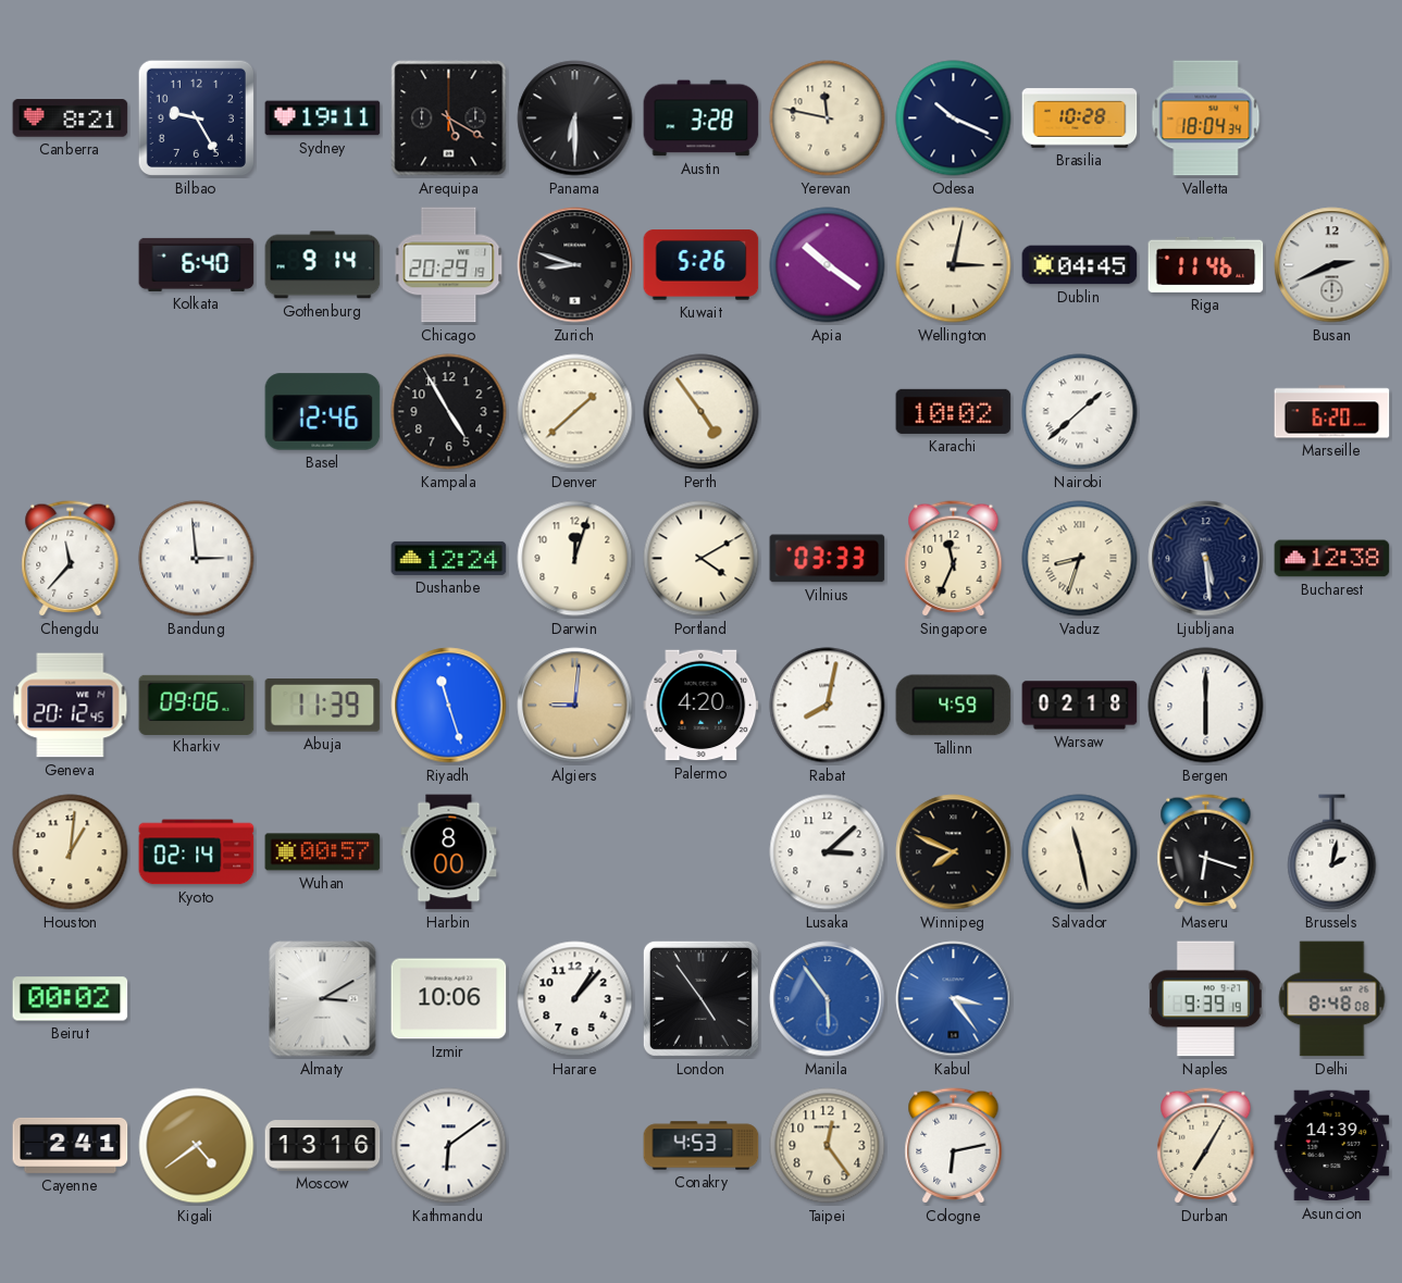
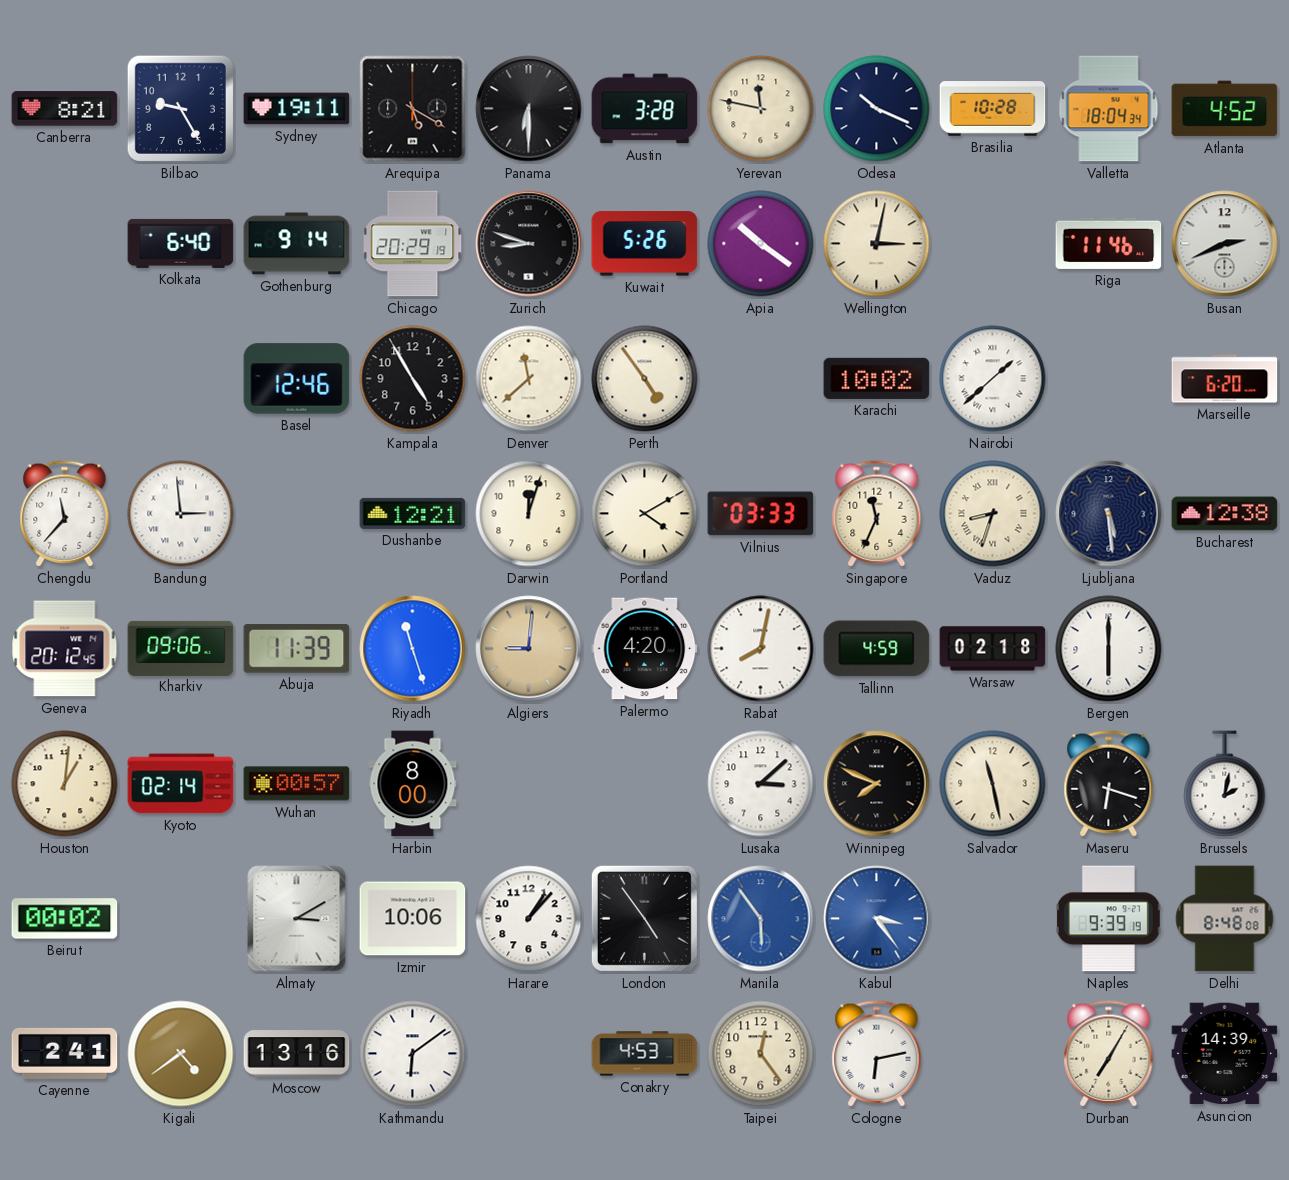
Atlanta: none -> 4:52
Dublin: 04:45 -> none
Denver: 1:38 -> 11:38
Dushanbe: 12:24 -> 12:21
